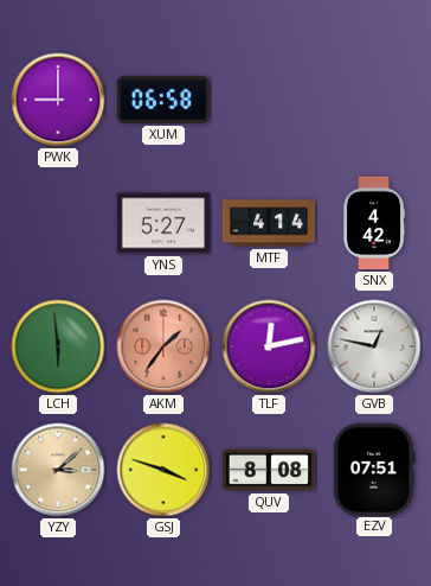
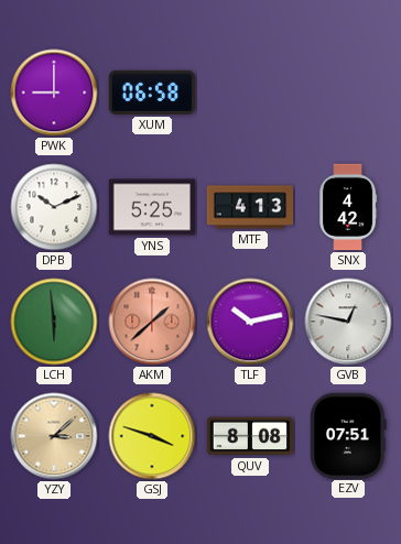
DPB: none -> 10:11
YNS: 5:27 -> 5:25
MTF: 4:14 -> 4:13
AKM: 1:36 -> 1:38
TLF: 12:13 -> 10:13
